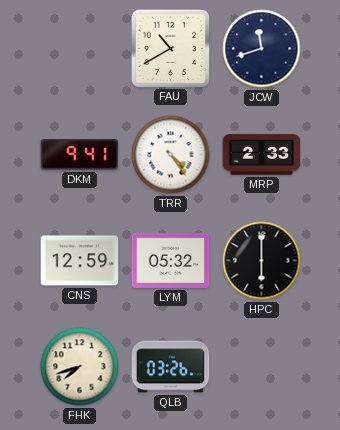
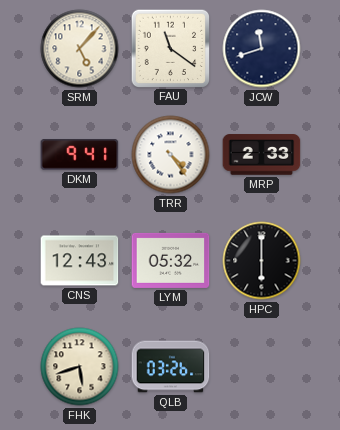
SRM: none -> 5:07
FAU: 10:40 -> 11:21
CNS: 12:59 -> 12:43
FHK: 7:42 -> 5:42
